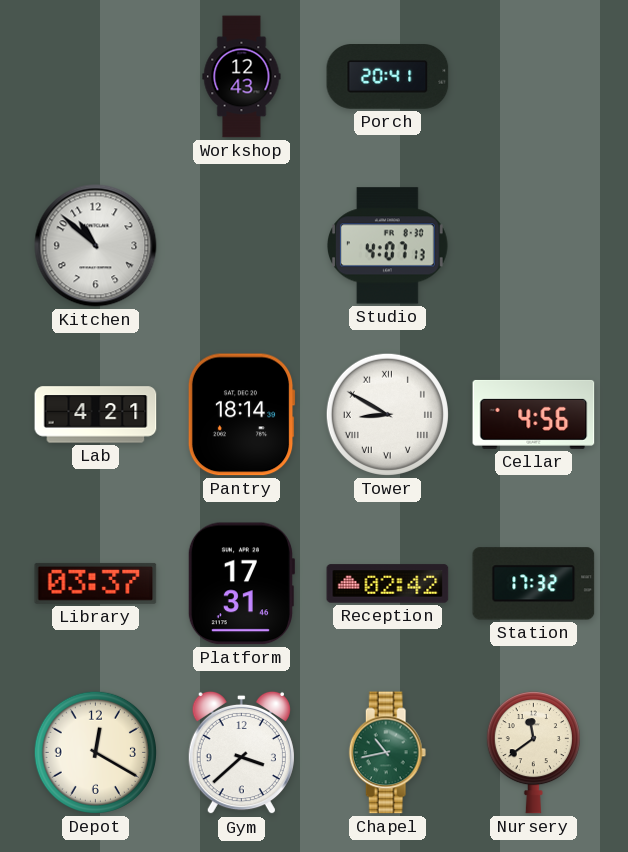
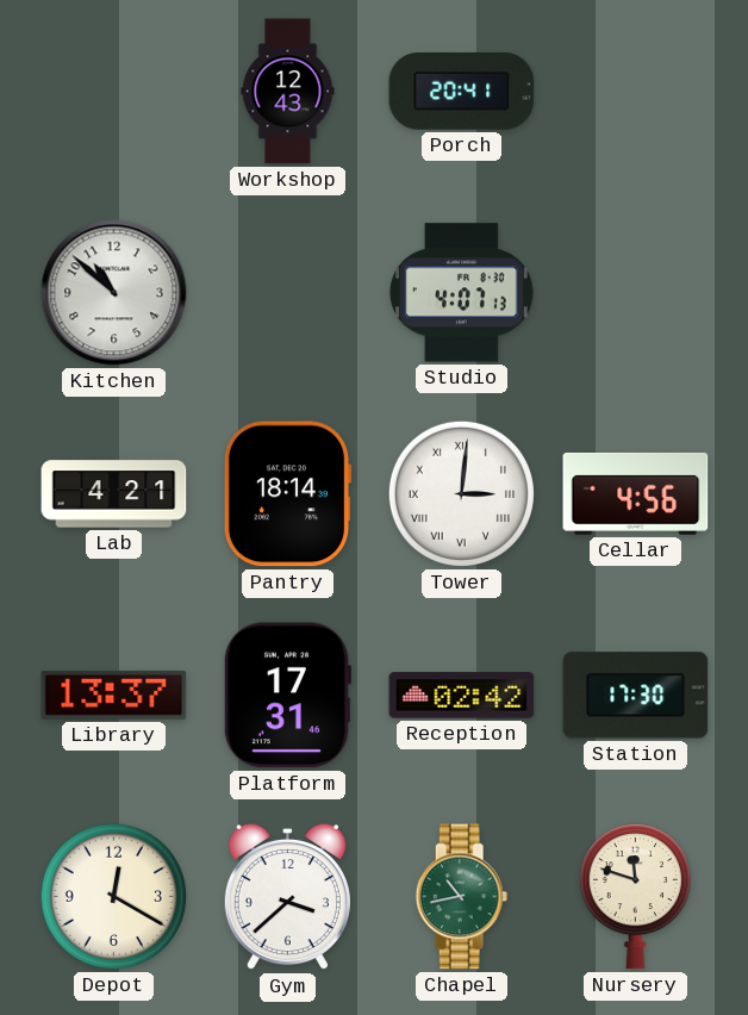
Tower: 8:50 -> 3:01
Library: 03:37 -> 13:37
Station: 17:32 -> 17:30
Nursery: 11:39 -> 11:48
